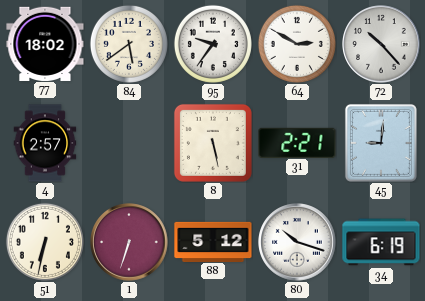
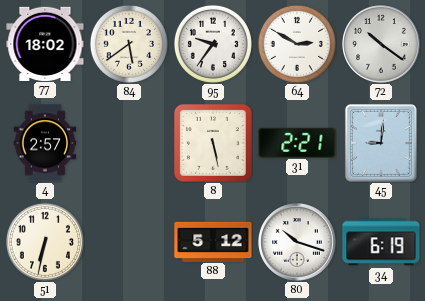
72: 10:23 -> 10:21
1: 6:33 -> none
